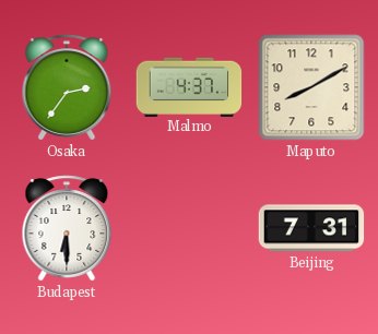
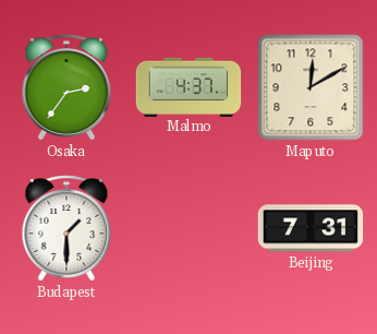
Maputo: 8:10 -> 12:10
Budapest: 6:30 -> 1:30
